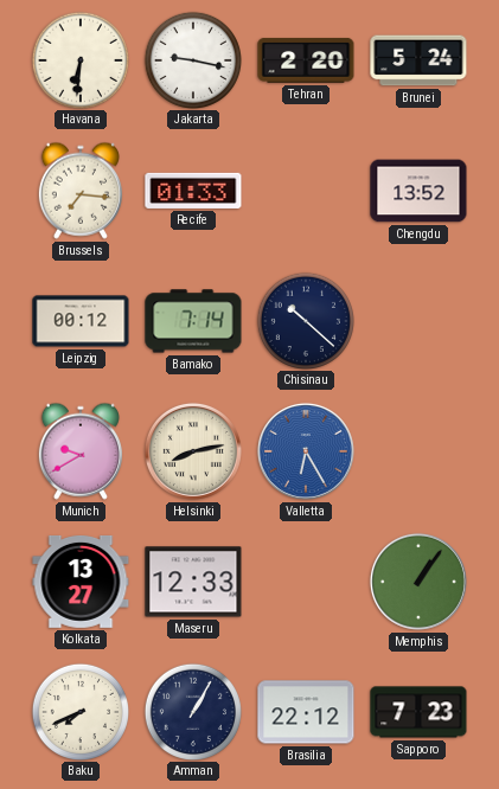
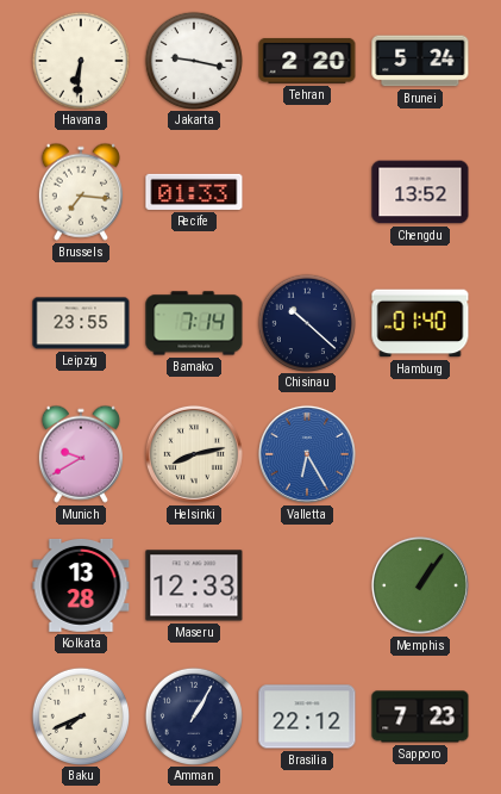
Leipzig: 00:12 -> 23:55
Hamburg: none -> 01:40
Kolkata: 13:27 -> 13:28
